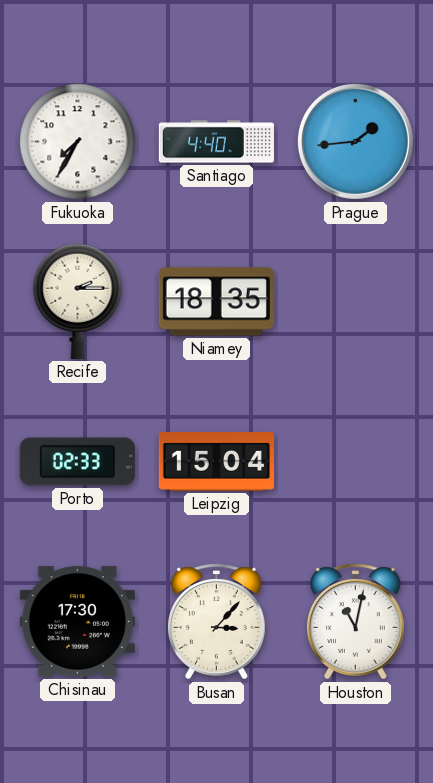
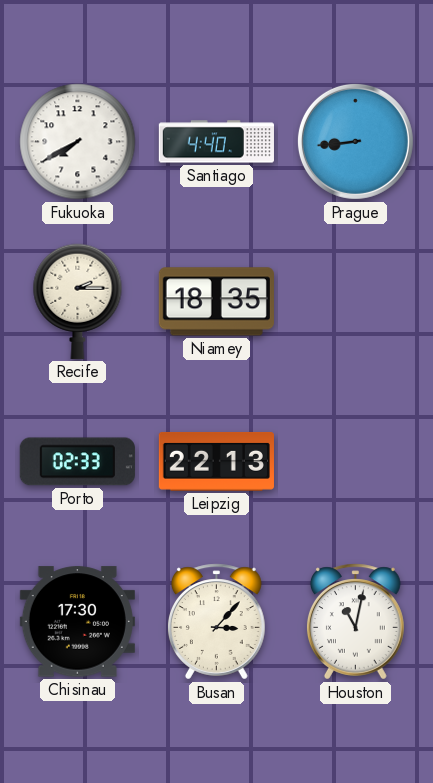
Fukuoka: 7:35 -> 7:40
Prague: 1:44 -> 8:44
Leipzig: 15:04 -> 22:13
